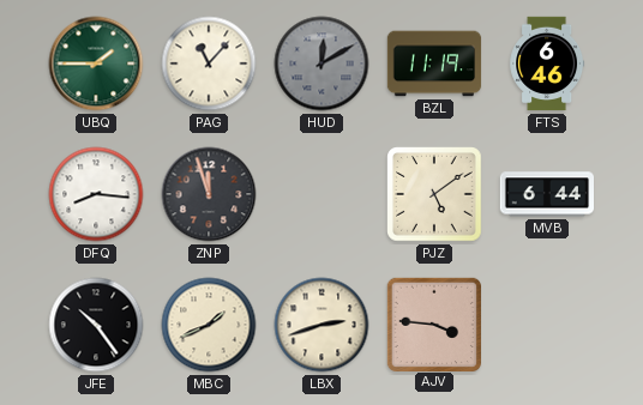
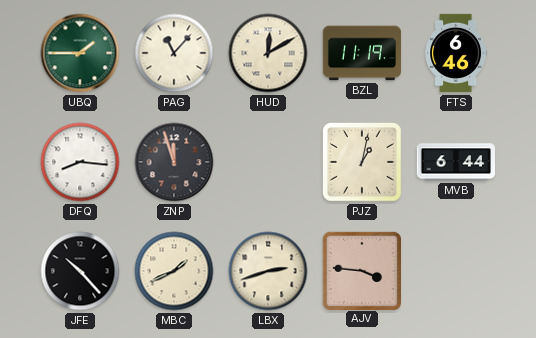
HUD dial: grey -> cream
PJZ: 5:09 -> 1:02
JFE: 10:24 -> 10:23
